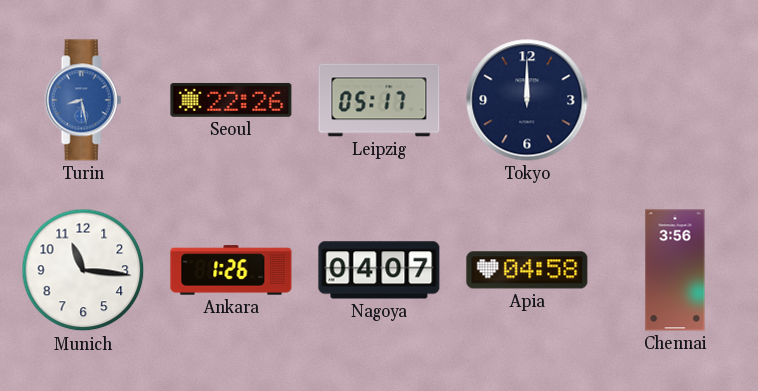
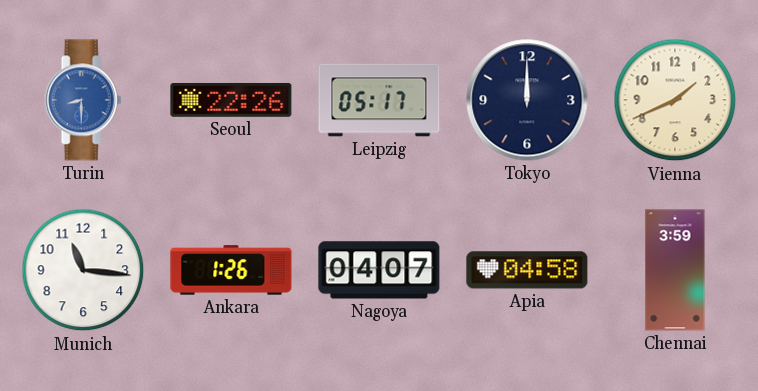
Turin: 8:28 -> 8:30
Vienna: none -> 1:41
Chennai: 3:56 -> 3:59
